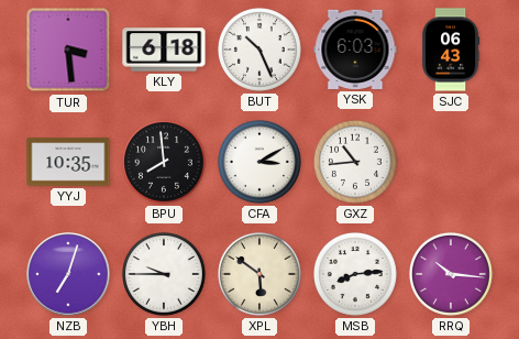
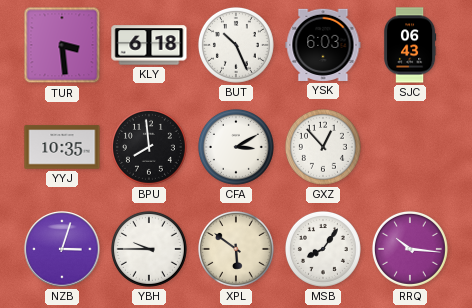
GXZ: 10:44 -> 12:53
NZB: 7:03 -> 3:03
MSB: 8:14 -> 8:06
